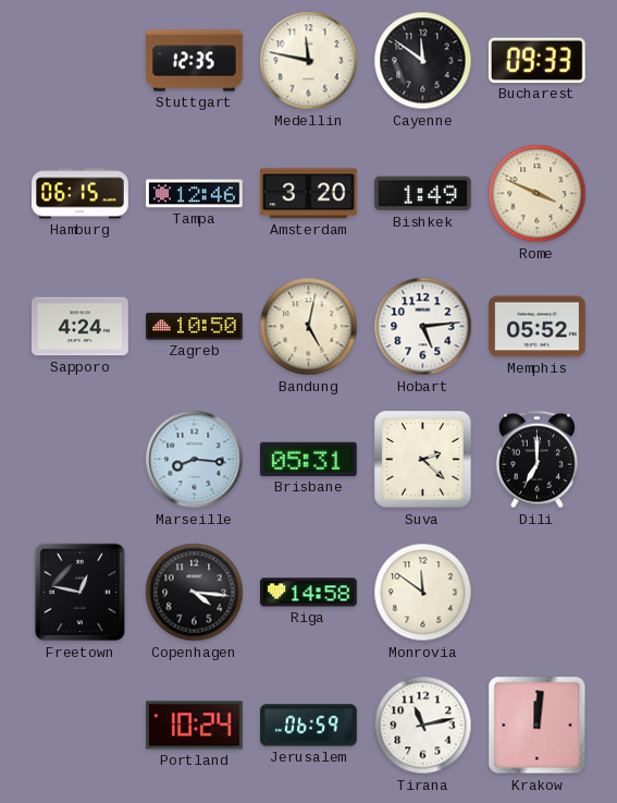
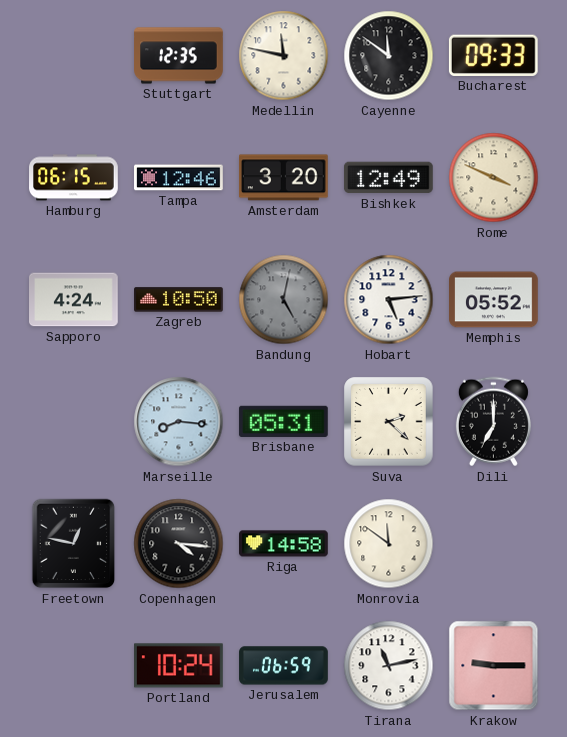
Bishkek: 1:49 -> 12:49
Bandung dial: cream -> grey
Krakow: 12:01 -> 9:15
